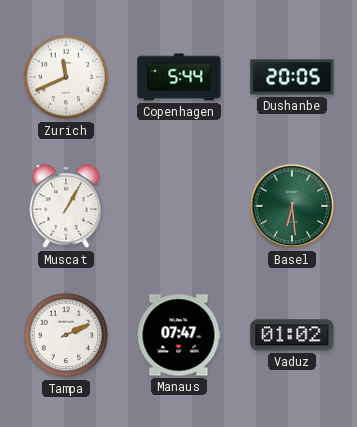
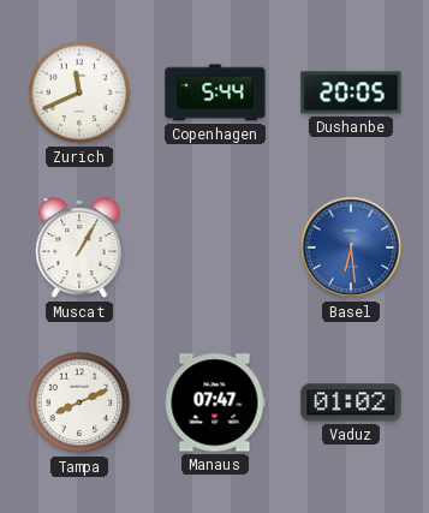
Basel dial: green -> blue
Tampa: 2:11 -> 8:11
